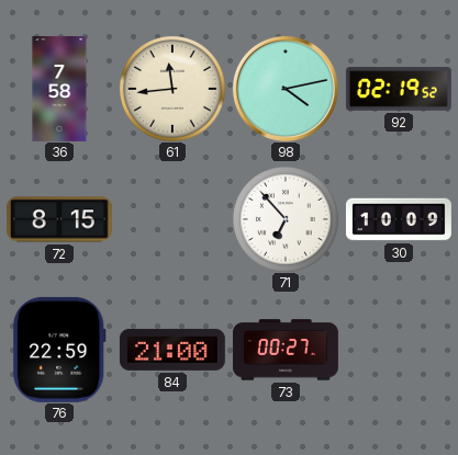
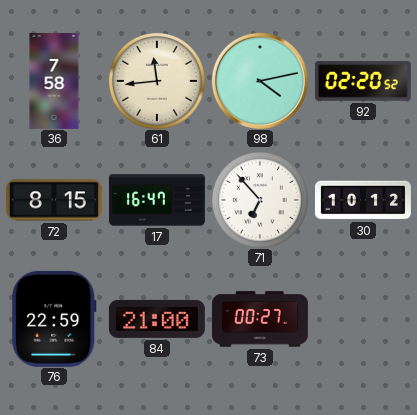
92: 02:19 -> 02:20
17: none -> 16:47
30: 10:09 -> 10:12
